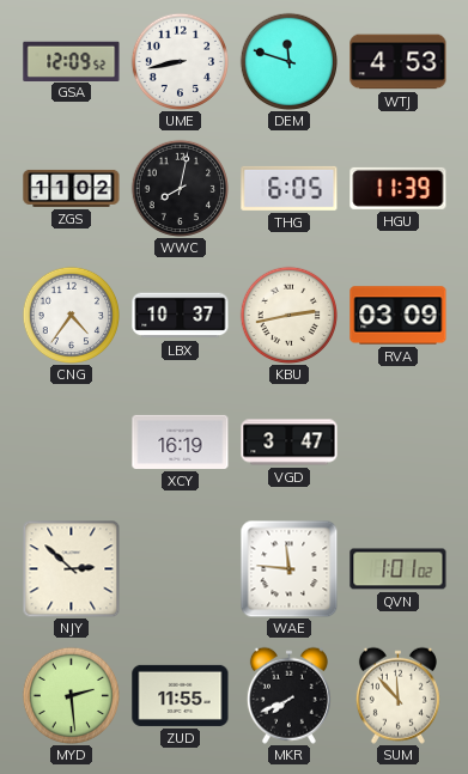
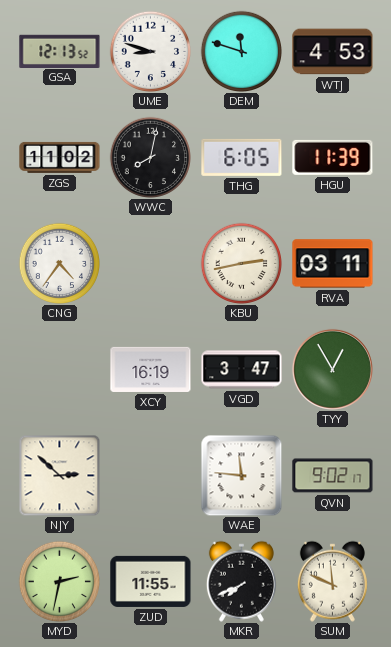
GSA: 12:09 -> 12:13
UME: 8:43 -> 8:48
LBX: 10:37 -> none
RVA: 03:09 -> 03:11
TYY: none -> 12:55
QVN: 1:01 -> 9:02
MYD: 2:29 -> 2:32
SUM: 11:53 -> 11:49
